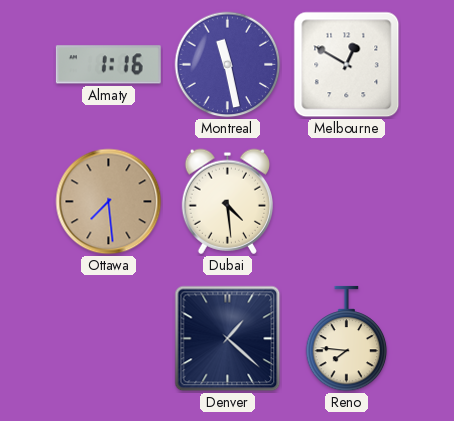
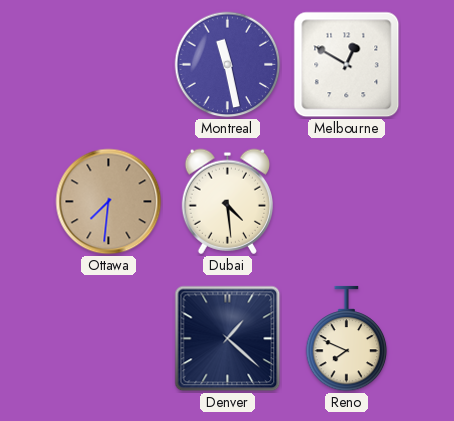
Almaty: 1:16 -> none
Ottawa: 7:29 -> 7:31
Reno: 7:46 -> 7:49
